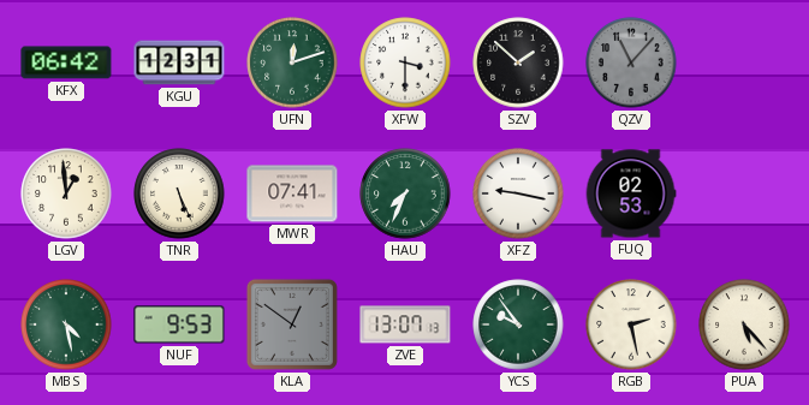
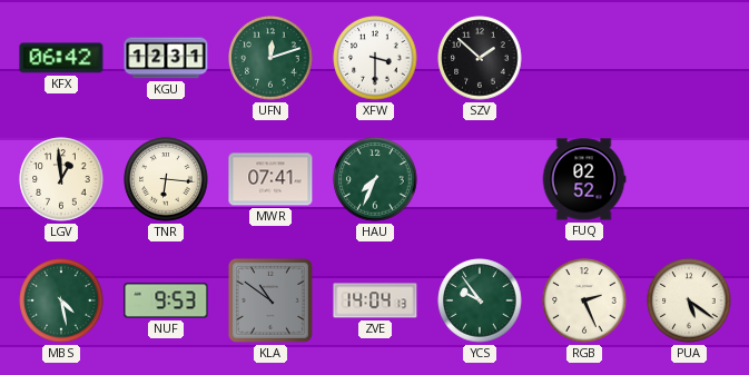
QZV: 11:07 -> none
TNR: 5:26 -> 6:16
XFZ: 9:17 -> none
FUQ: 02:53 -> 02:52
KLA: 12:51 -> 10:51
ZVE: 13:07 -> 14:04
RGB: 2:28 -> 2:26
PUA: 5:23 -> 5:21
